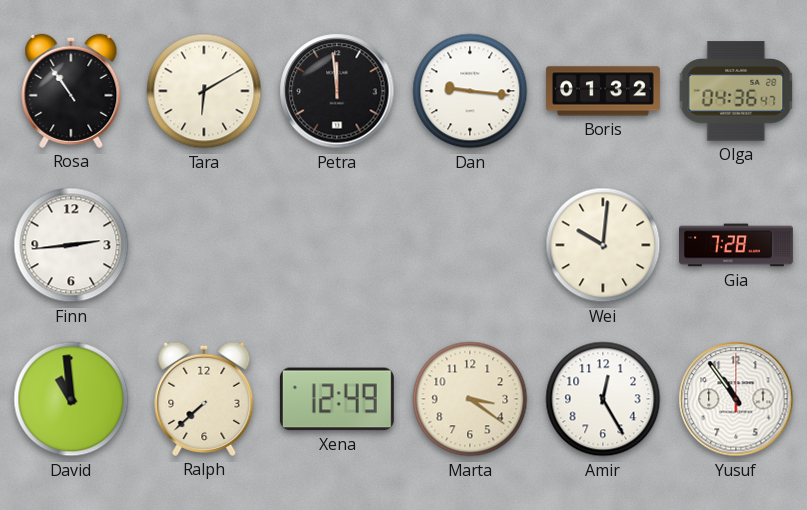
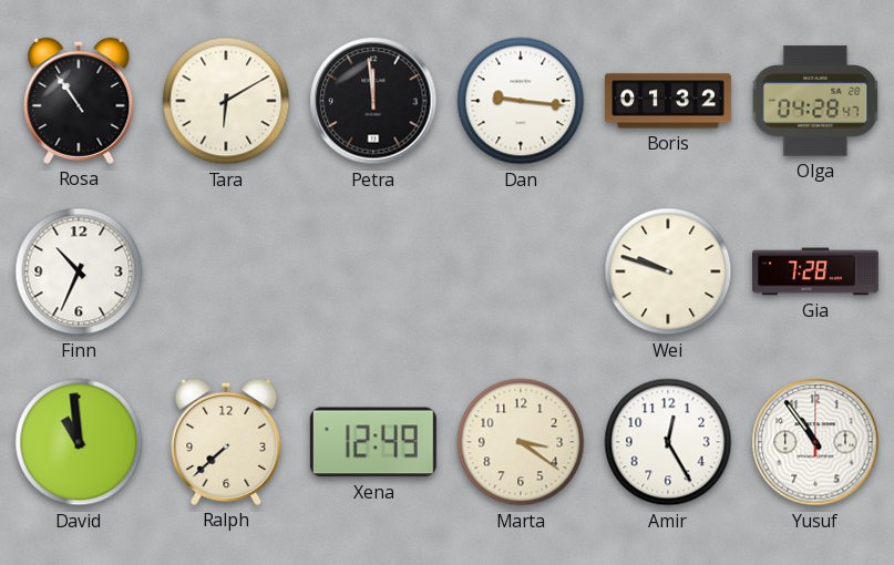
Olga: 04:36 -> 04:28
Finn: 2:44 -> 10:34
Wei: 10:01 -> 9:48
